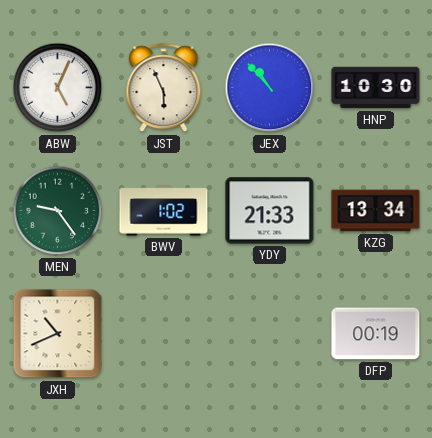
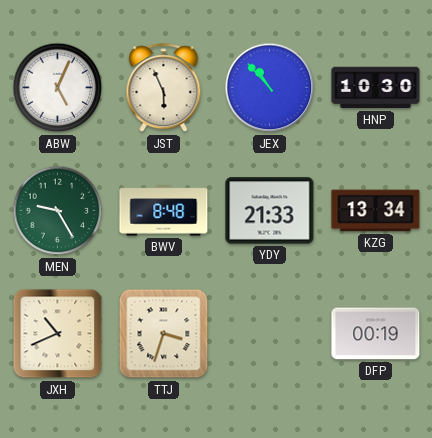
MEN: 9:24 -> 9:25
BWV: 1:02 -> 8:48
TTJ: none -> 3:33
